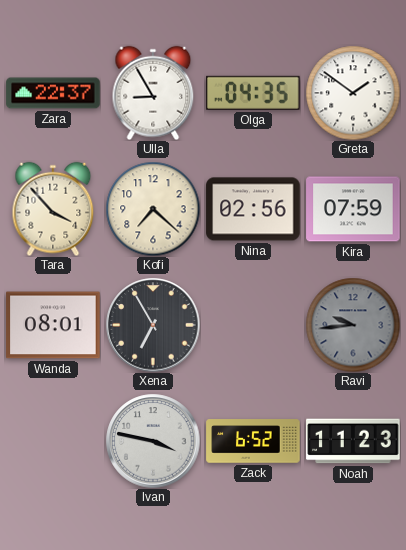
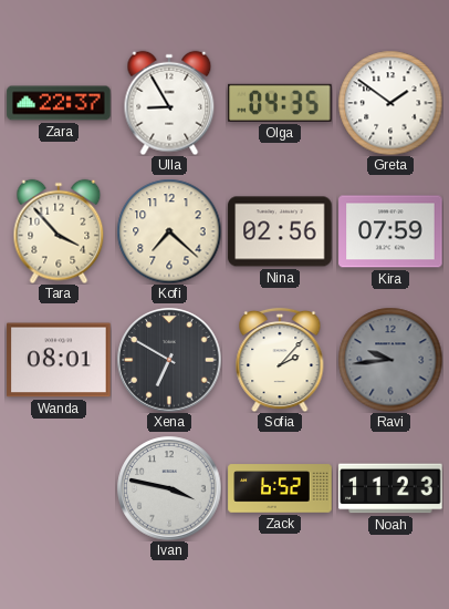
Xena: 6:55 -> 6:50
Sofia: none -> 2:07
